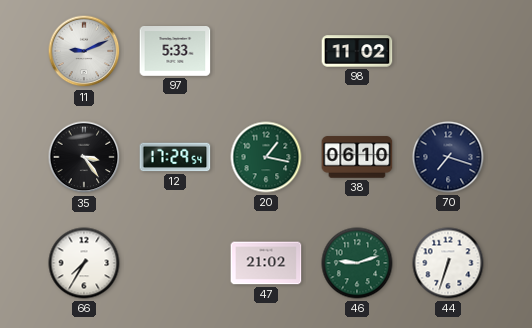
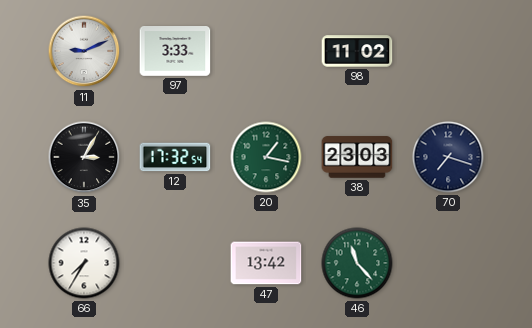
97: 5:33 -> 3:33
35: 3:24 -> 3:05
12: 17:29 -> 17:32
38: 06:10 -> 23:03
47: 21:02 -> 13:42
46: 9:12 -> 11:23
44: 6:33 -> none
